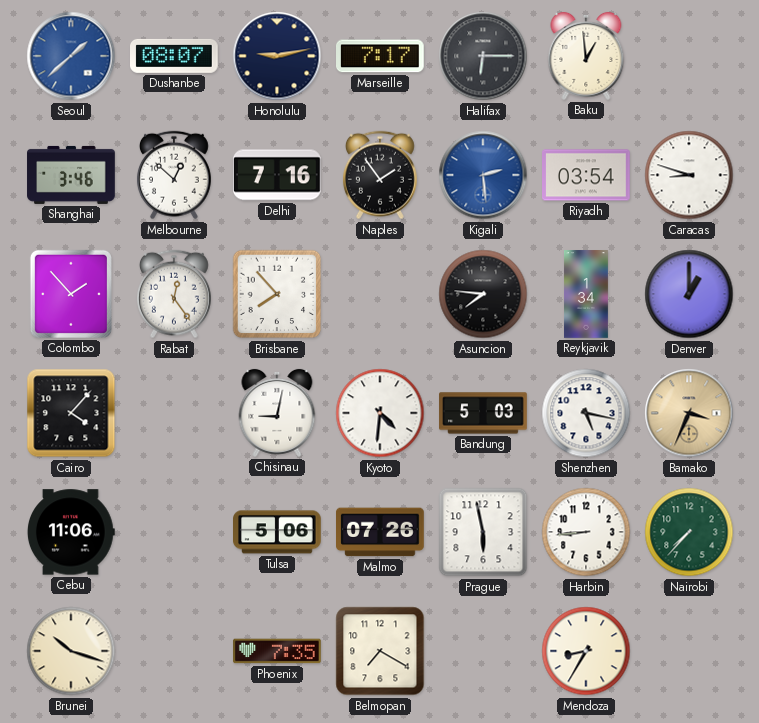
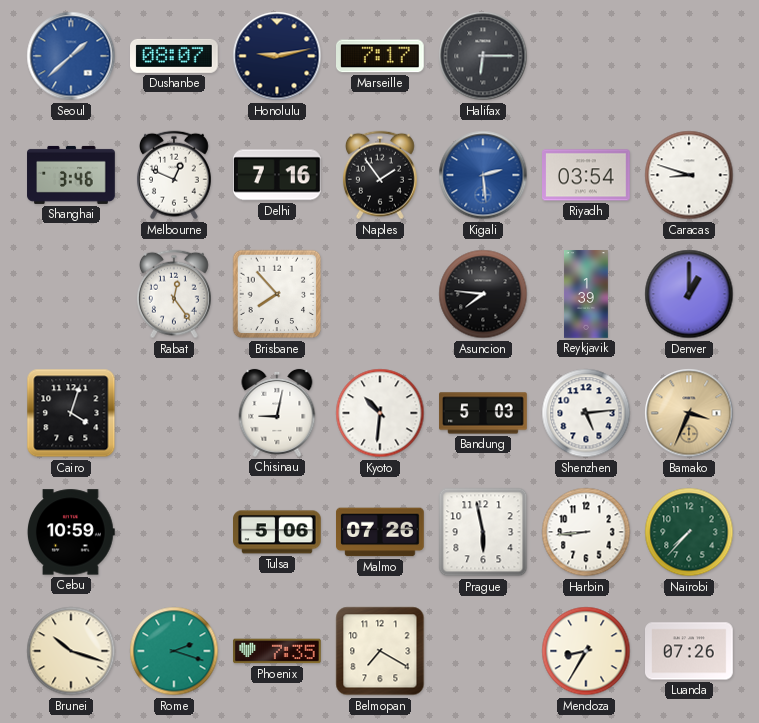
Baku: 12:59 -> none
Melbourne: 12:52 -> 12:49
Colombo: 1:53 -> none
Reykjavik: 1:34 -> 1:39
Cairo: 4:07 -> 4:03
Kyoto: 4:31 -> 10:31
Shenzhen: 5:17 -> 5:14
Cebu: 11:06 -> 10:59
Rome: none -> 2:18
Luanda: none -> 07:26
